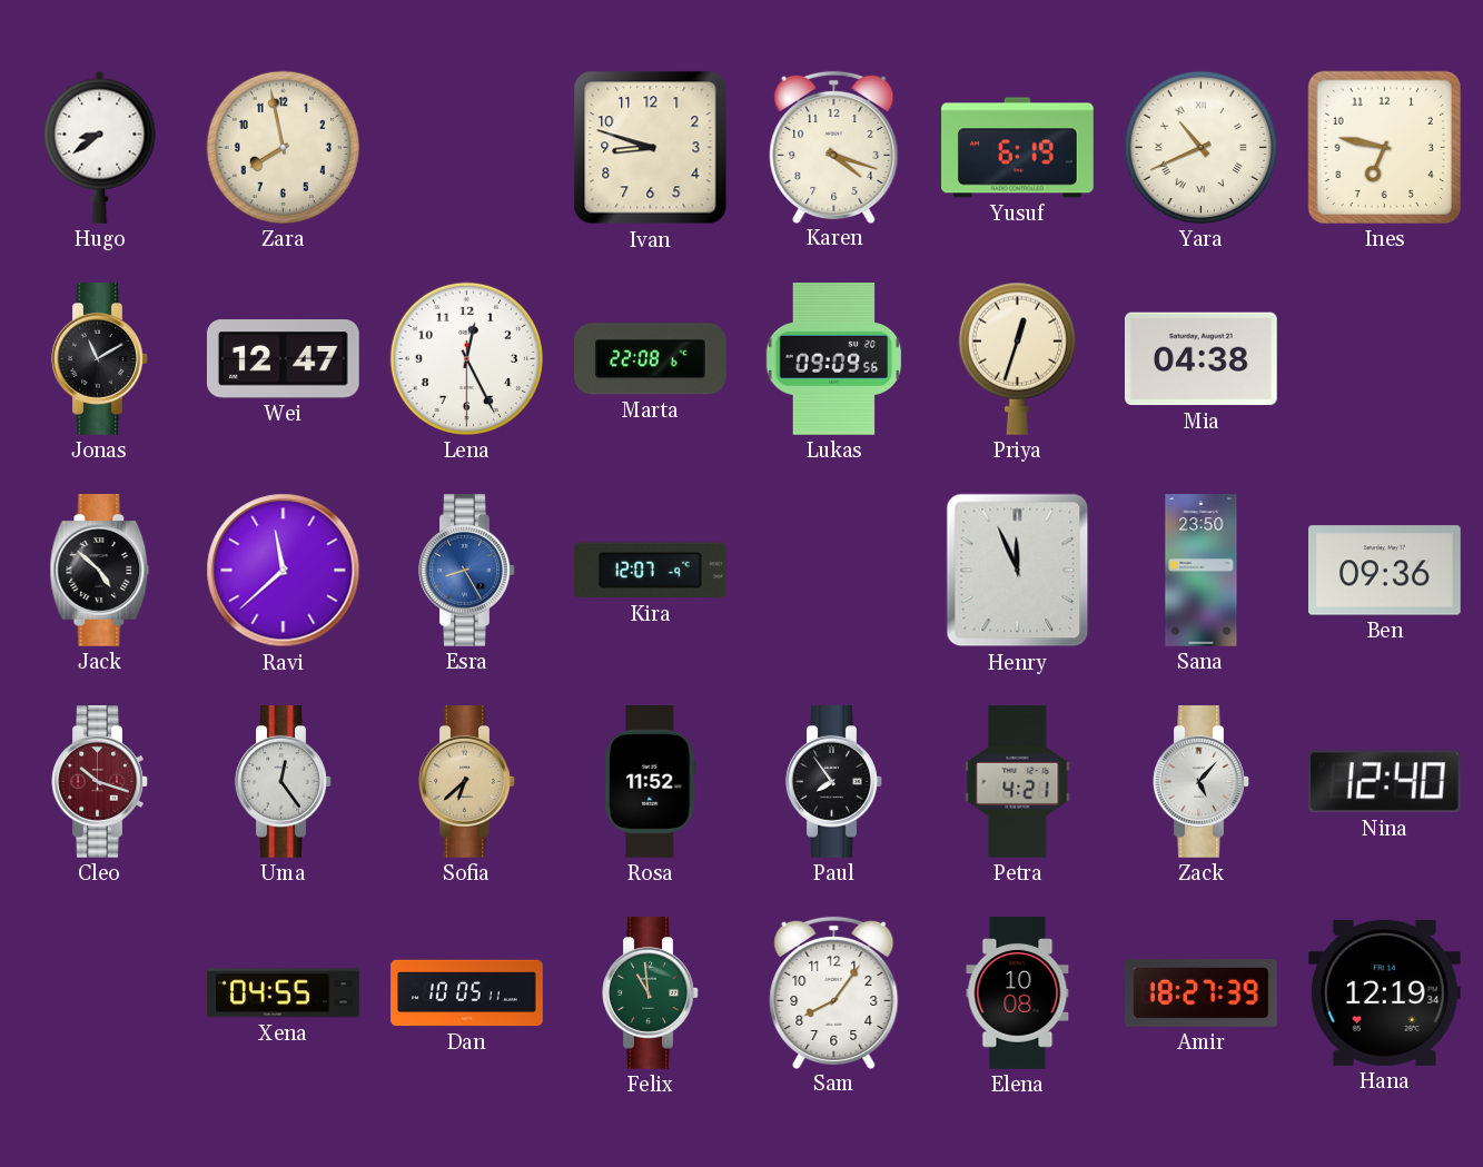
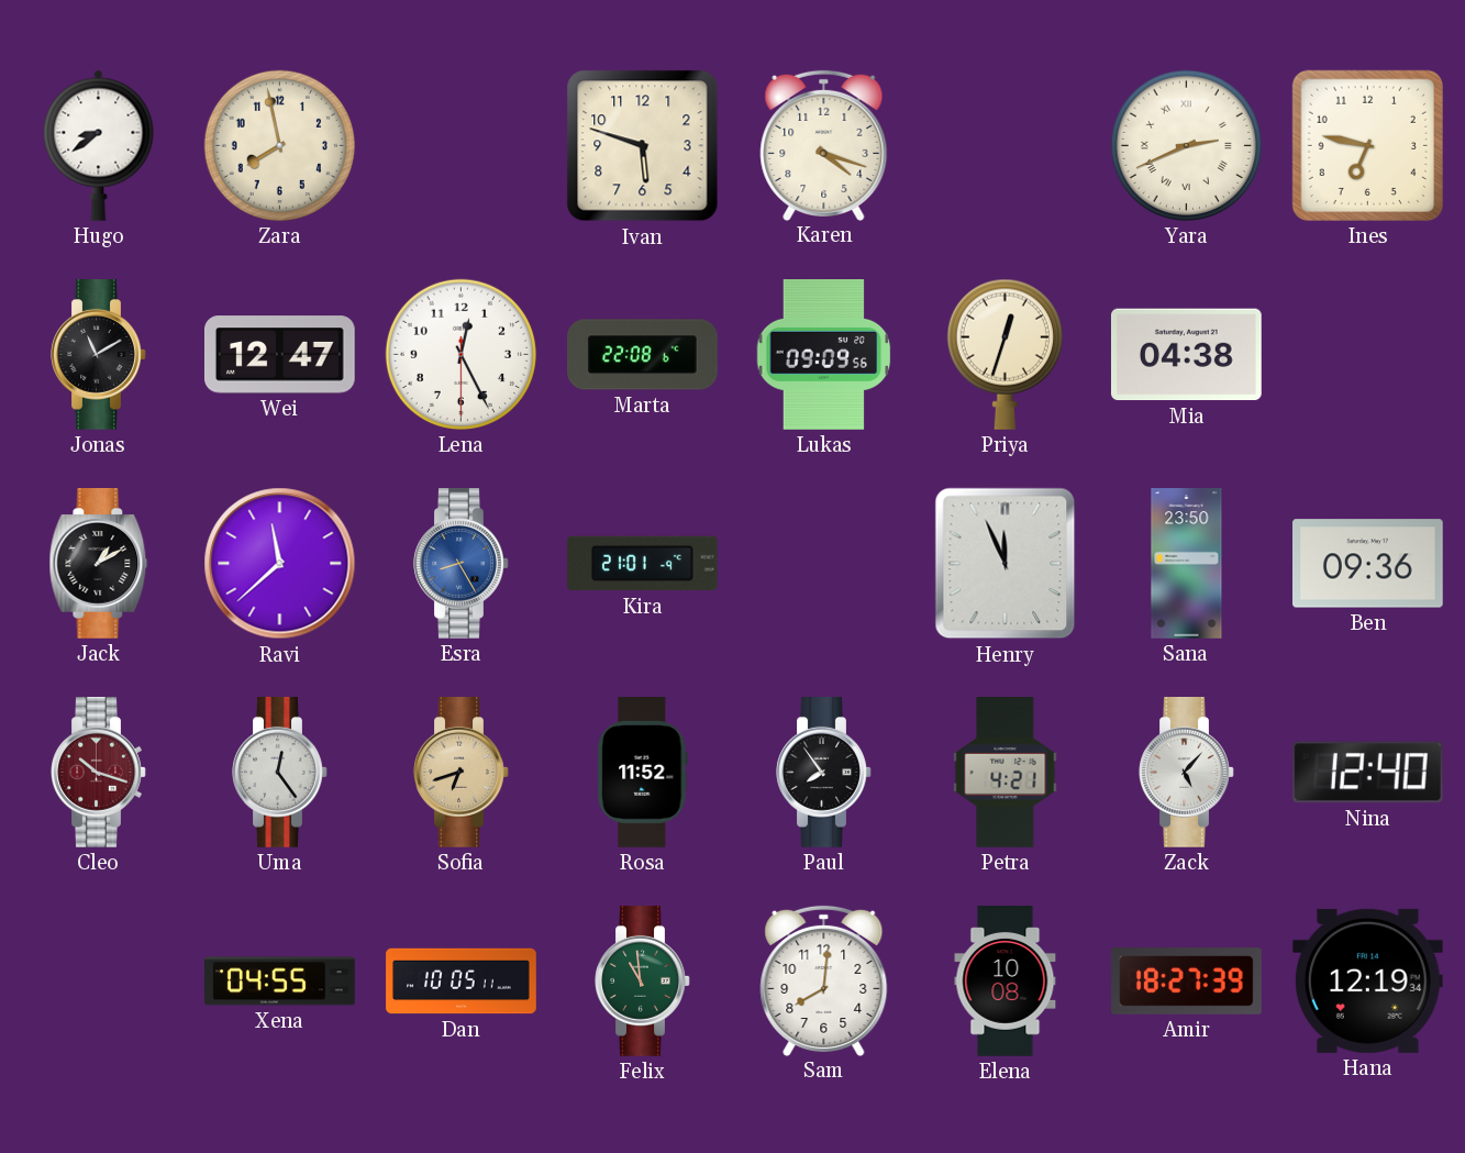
Ivan: 8:48 -> 5:48
Yusuf: 6:19 -> none
Yara: 10:41 -> 2:41
Jack: 4:52 -> 1:10
Kira: 12:07 -> 21:01
Sofia: 6:38 -> 6:42
Sam: 8:06 -> 8:01
